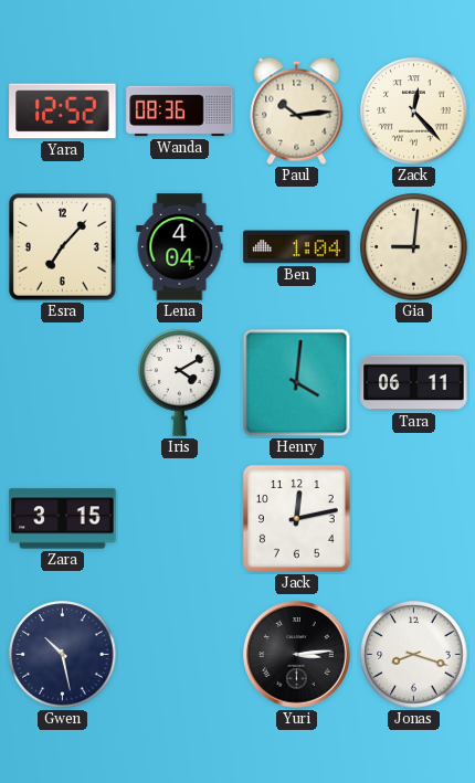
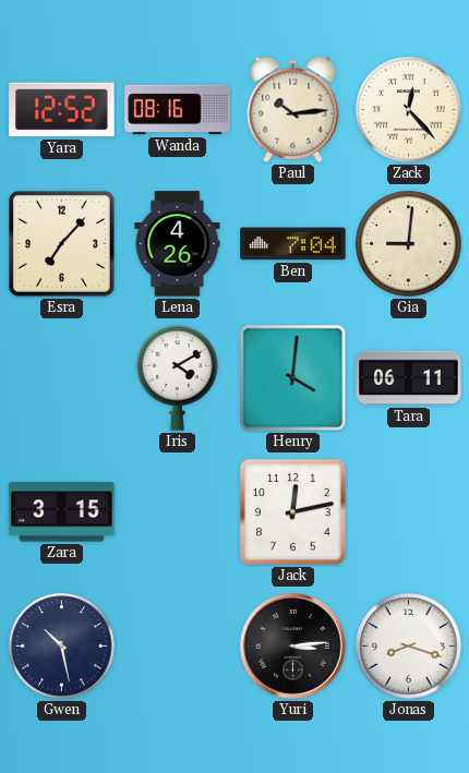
Wanda: 08:36 -> 08:16
Lena: 4:04 -> 4:26
Ben: 1:04 -> 7:04
